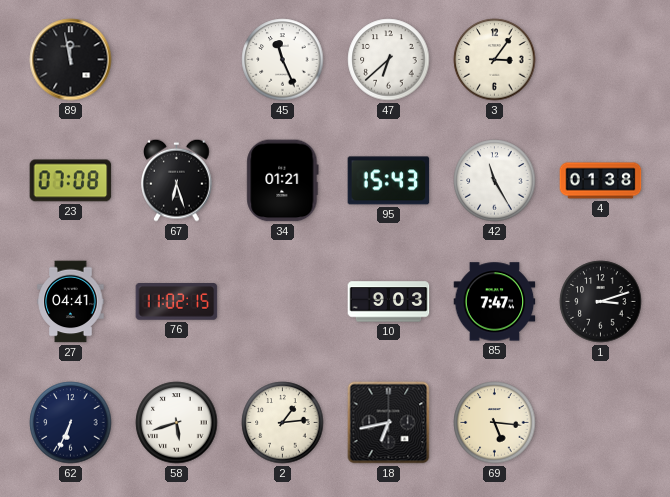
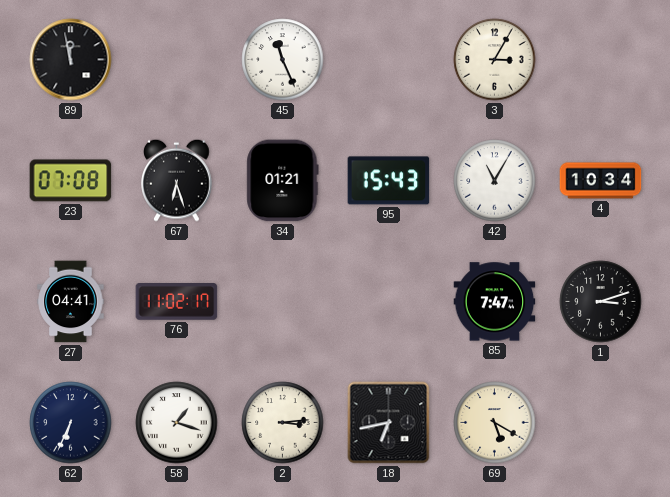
47: 6:38 -> none
3: 3:06 -> 3:05
42: 11:25 -> 11:05
4: 01:38 -> 10:34
76: 11:02:15 -> 11:02:17
10: 9:03 -> none
58: 5:42 -> 1:18
2: 1:14 -> 3:14
69: 5:16 -> 5:20
